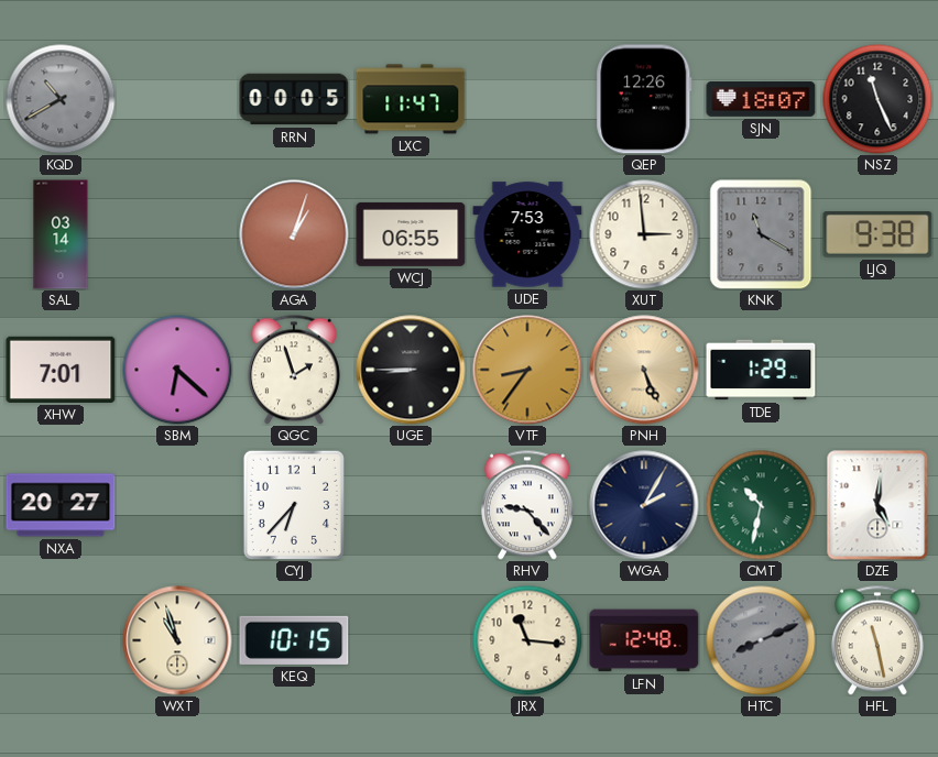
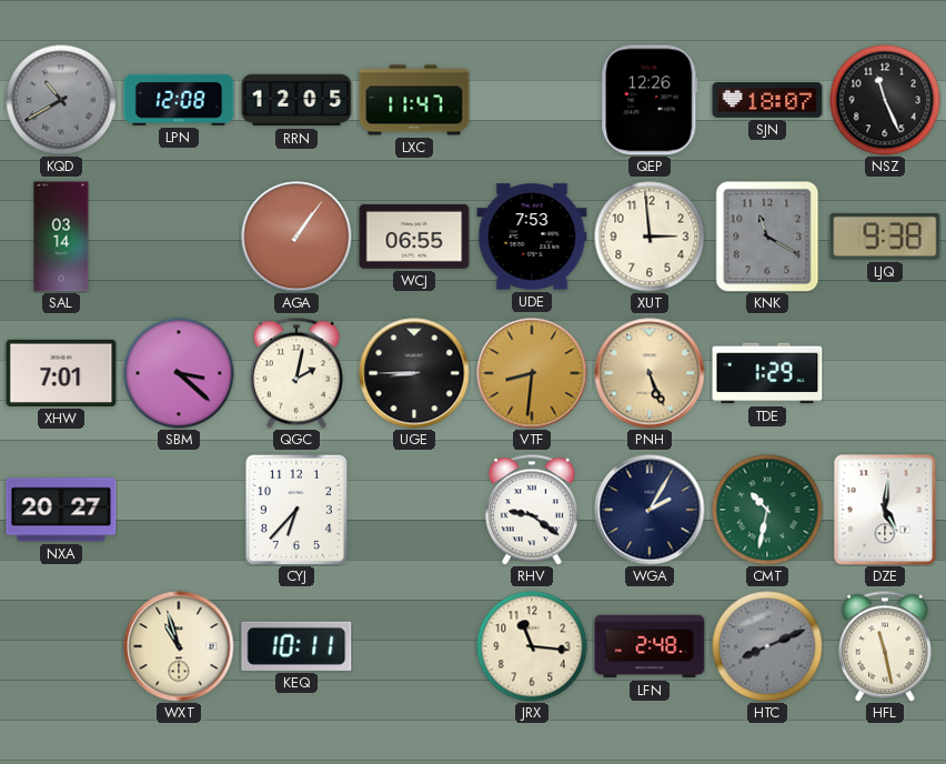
LPN: none -> 12:08
RRN: 00:05 -> 12:05
AGA: 1:03 -> 1:06
SBM: 6:22 -> 3:22
QGC: 1:57 -> 2:02
VTF: 8:36 -> 8:31
RHV: 9:23 -> 9:21
KEQ: 10:15 -> 10:11
LFN: 12:48 -> 2:48
